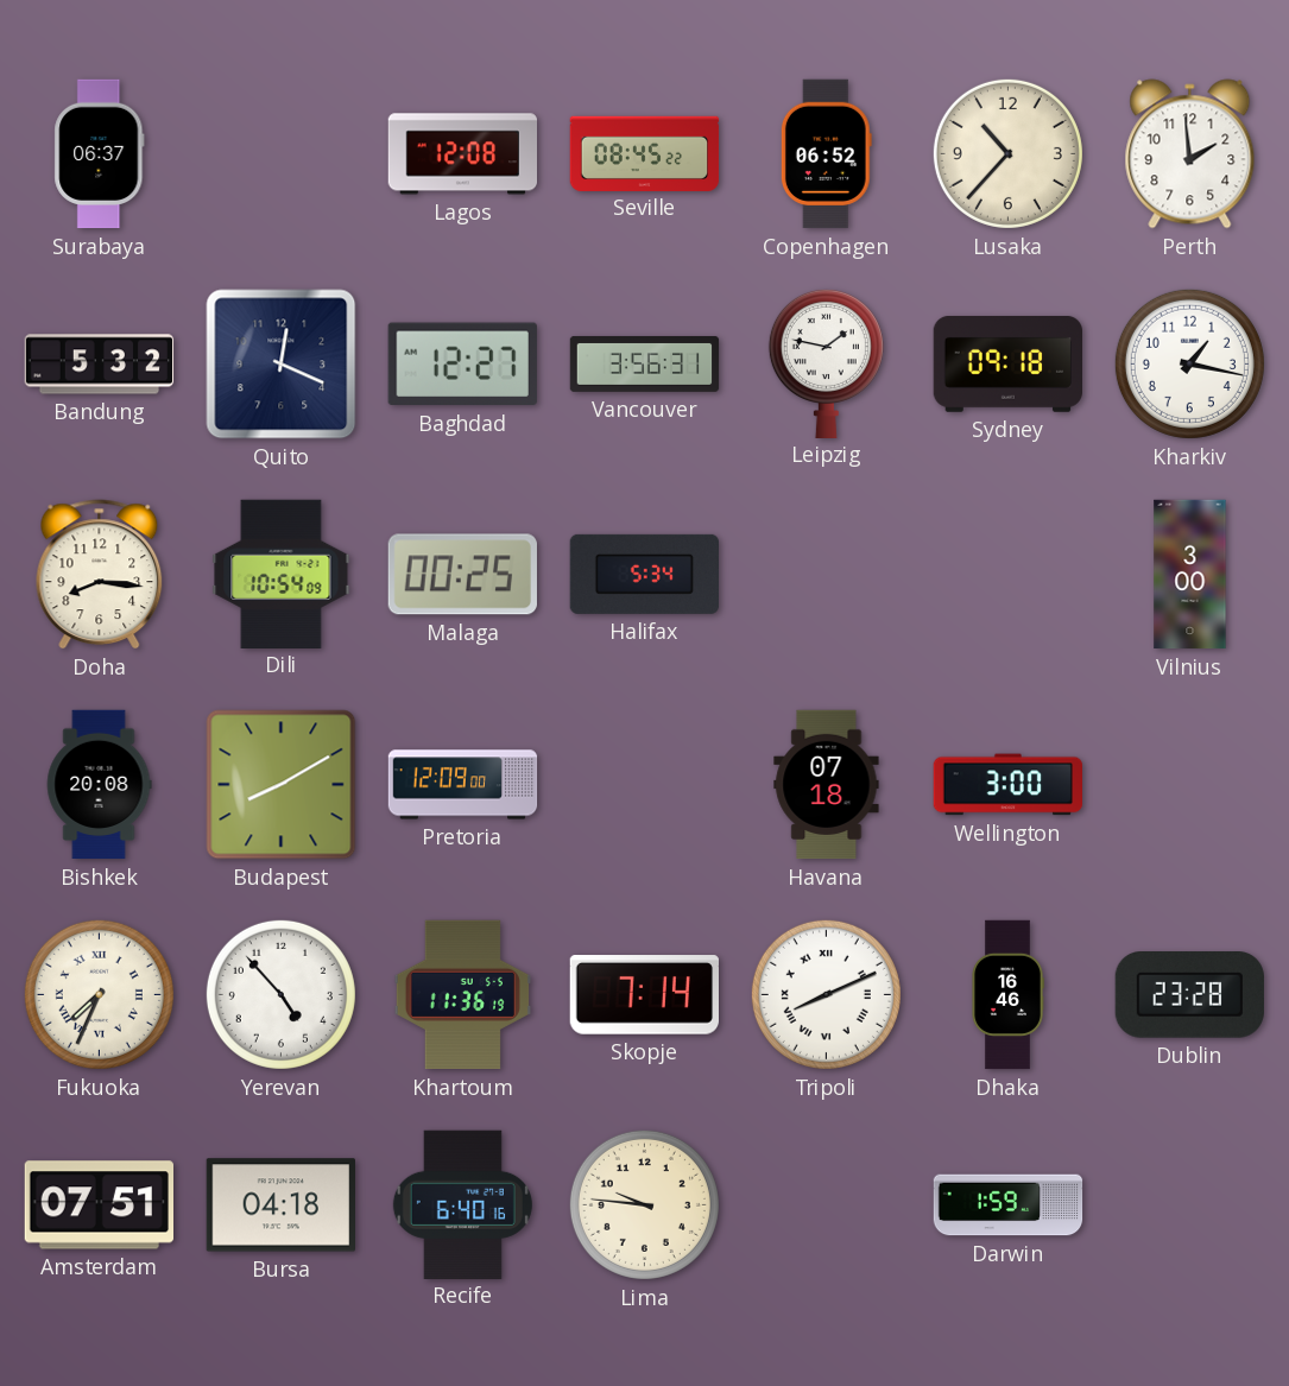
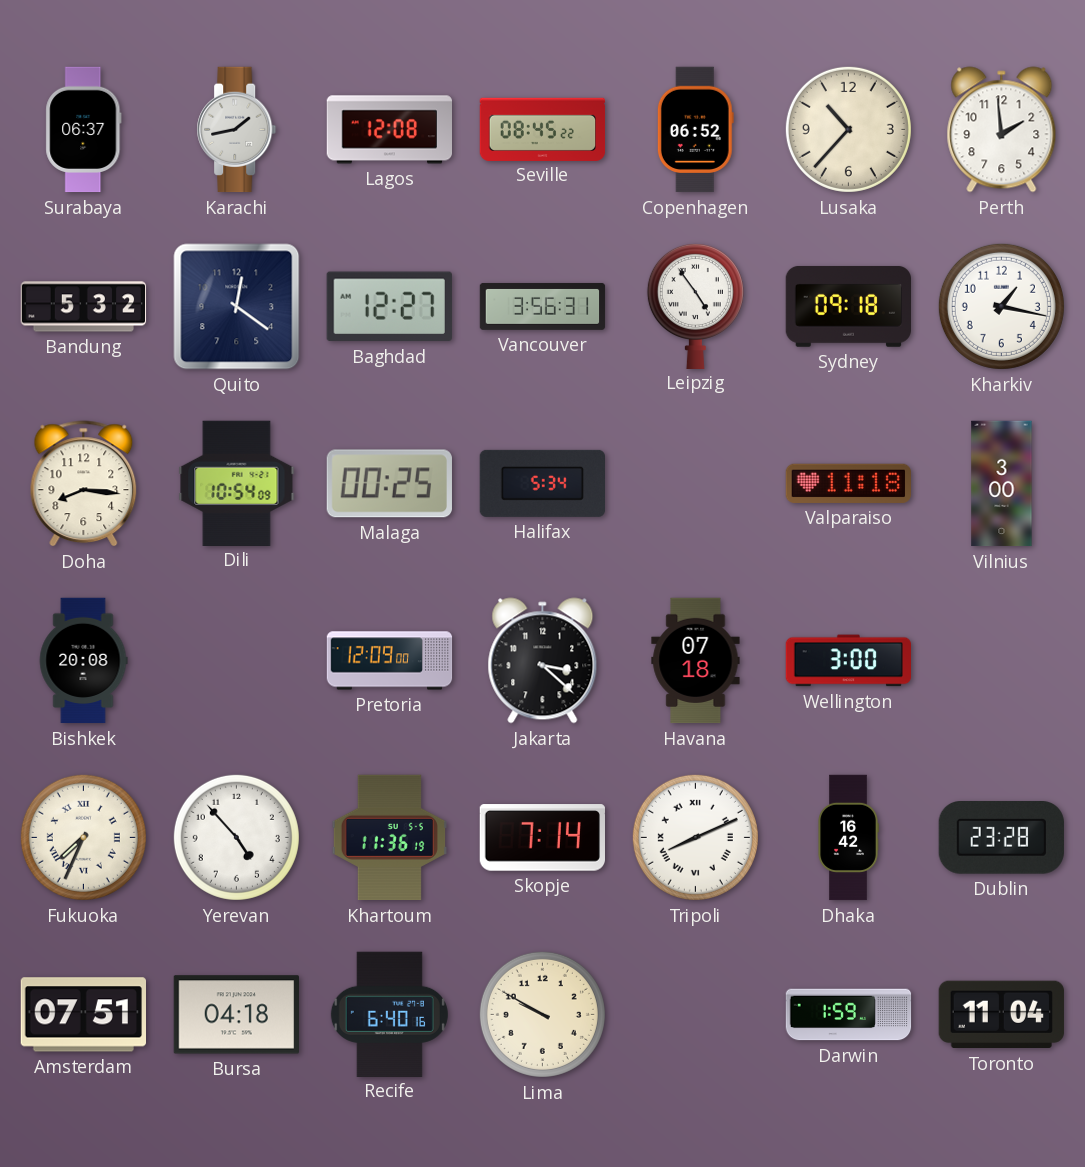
Karachi: none -> 1:43
Quito: 12:19 -> 12:21
Leipzig: 1:47 -> 4:54
Valparaiso: none -> 11:18
Budapest: 8:10 -> none
Jakarta: none -> 3:22
Dhaka: 16:46 -> 16:42
Lima: 9:46 -> 9:50
Toronto: none -> 11:04
